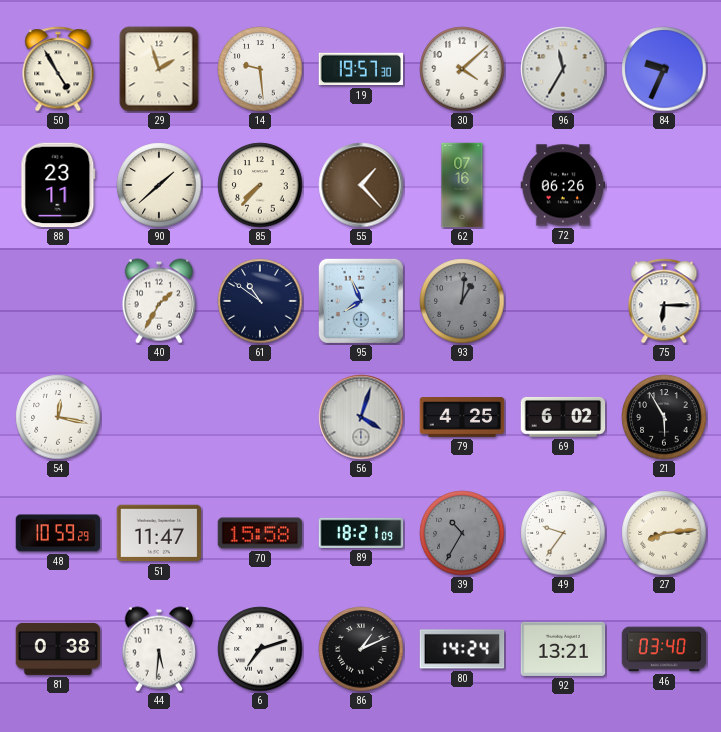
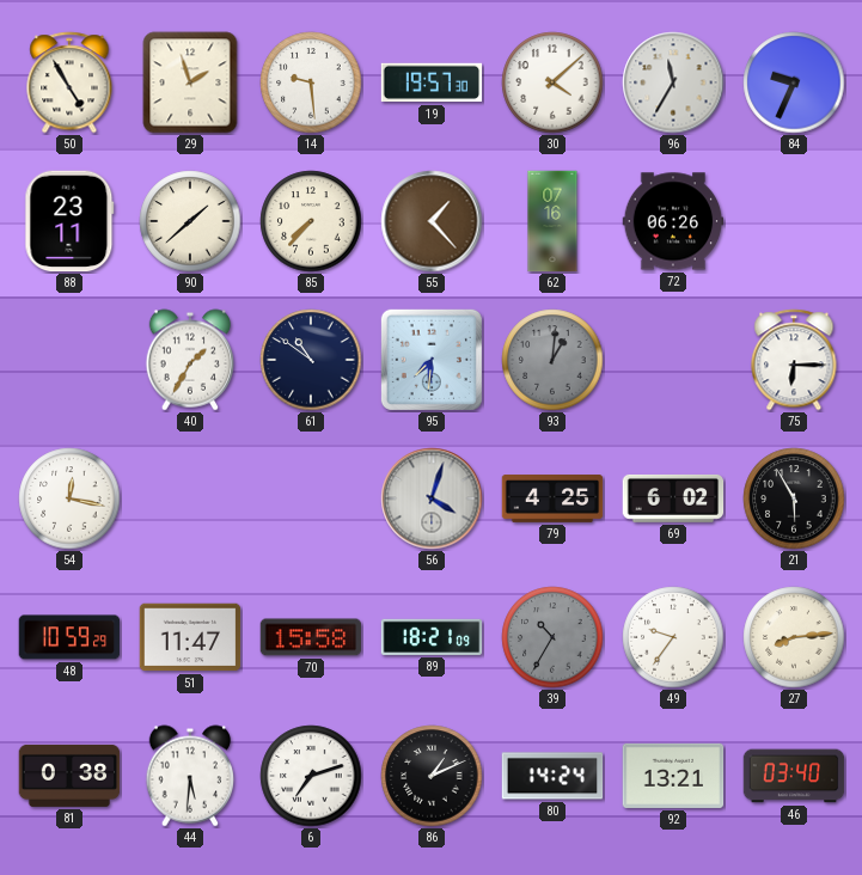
95: 7:56 -> 7:31
